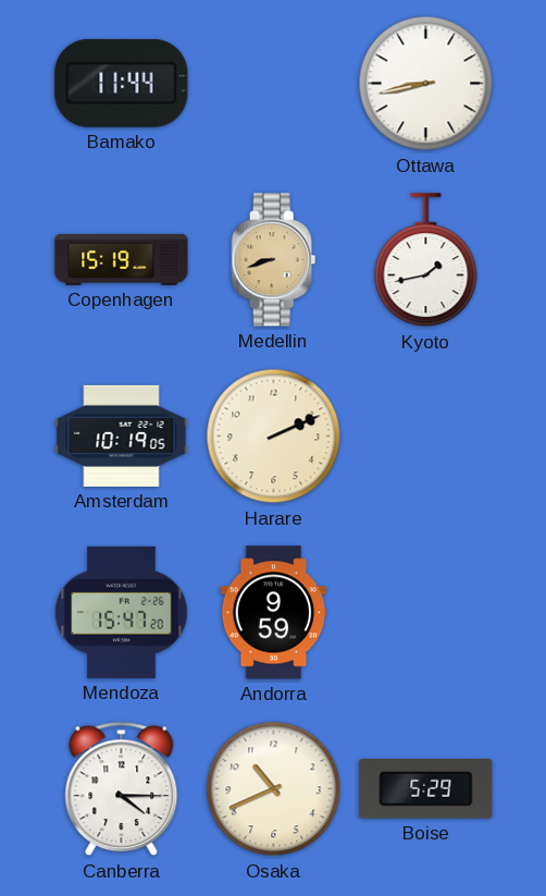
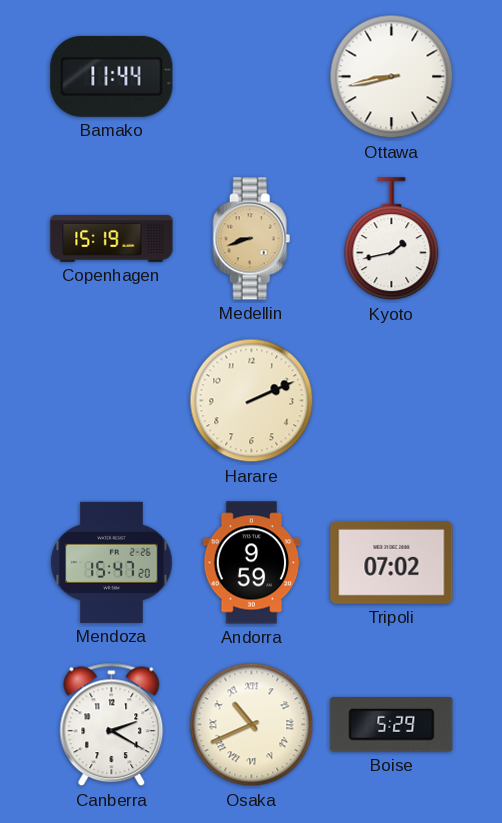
Amsterdam: 10:19 -> none
Tripoli: none -> 07:02
Canberra: 4:15 -> 2:20
Osaka numerals: Arabic -> Roman
